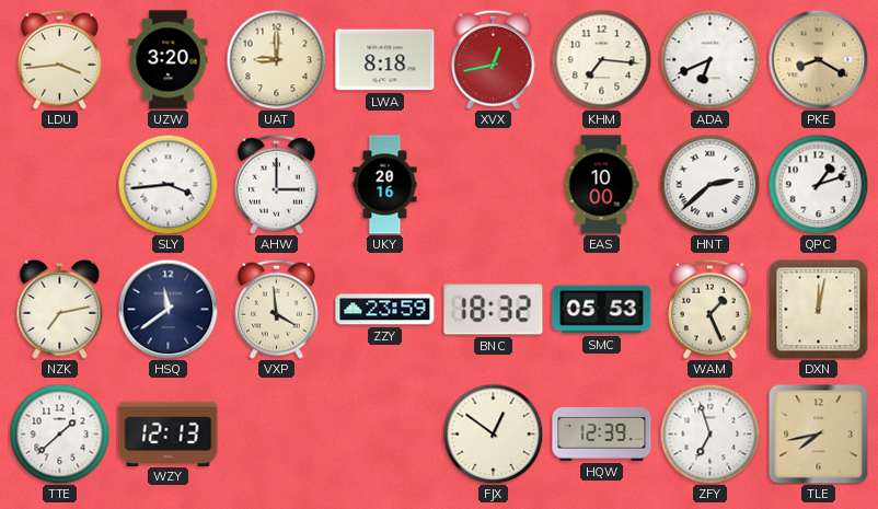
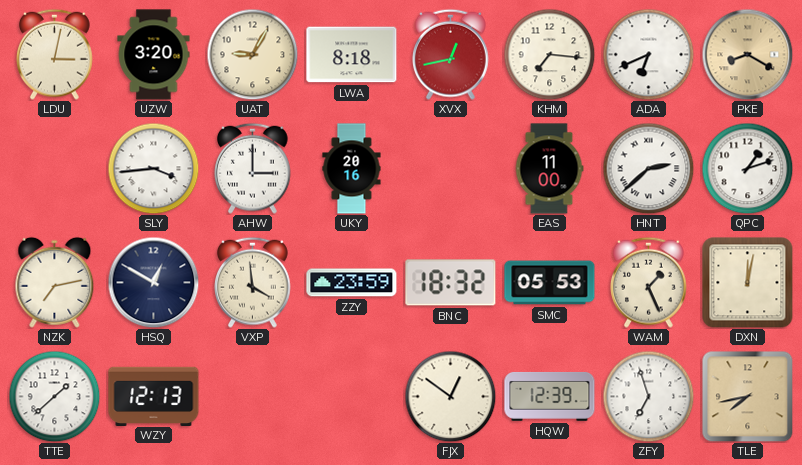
LDU: 3:44 -> 3:02
UAT: 9:00 -> 9:05
EAS: 10:00 -> 11:00
HSQ: 11:39 -> 12:50
